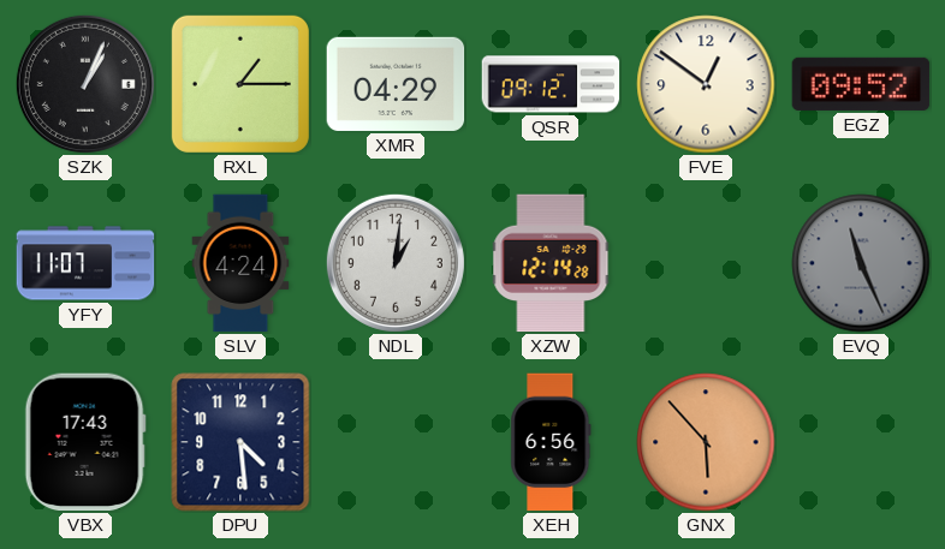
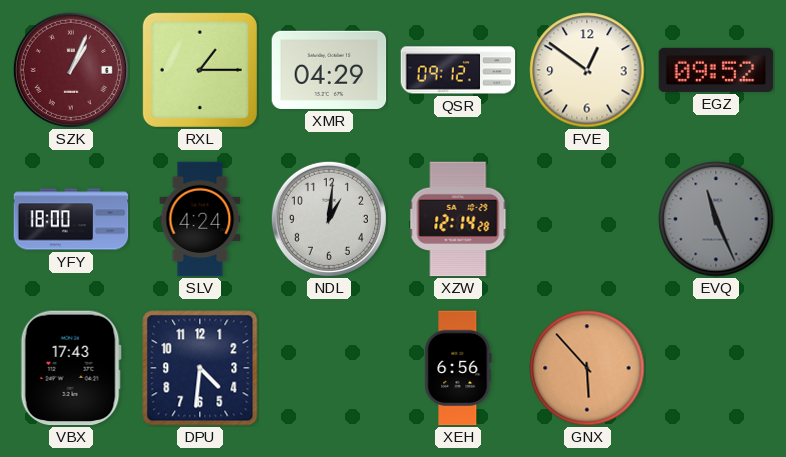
SZK dial: black -> burgundy
YFY: 11:07 -> 18:00
DPU: 4:29 -> 4:31
